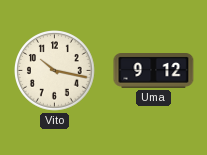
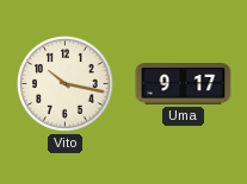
Uma: 9:12 -> 9:17
